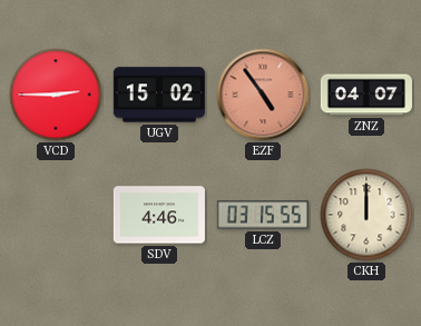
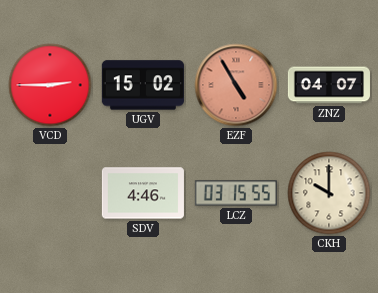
EZF: 4:54 -> 4:55
CKH: 12:00 -> 10:00
